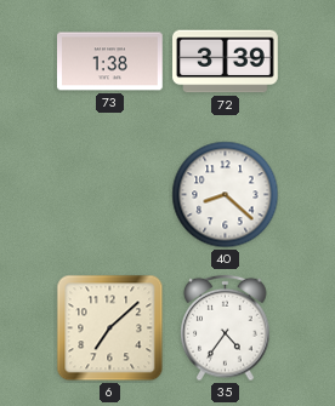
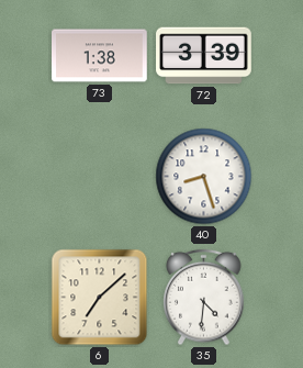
40: 8:22 -> 8:27
35: 4:36 -> 4:31
